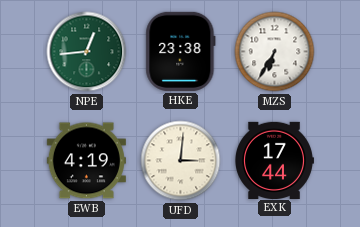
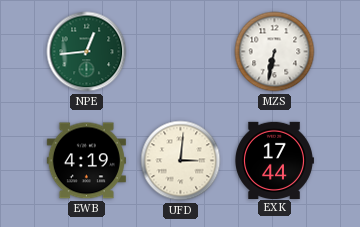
HKE: 23:38 -> none
MZS: 6:35 -> 6:32
